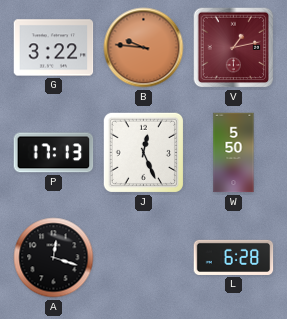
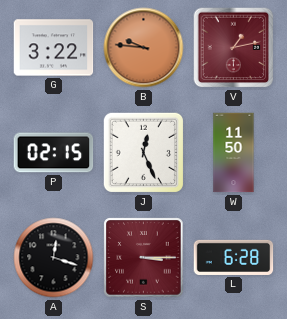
P: 17:13 -> 02:15
W: 5:50 -> 11:50
S: none -> 3:15
